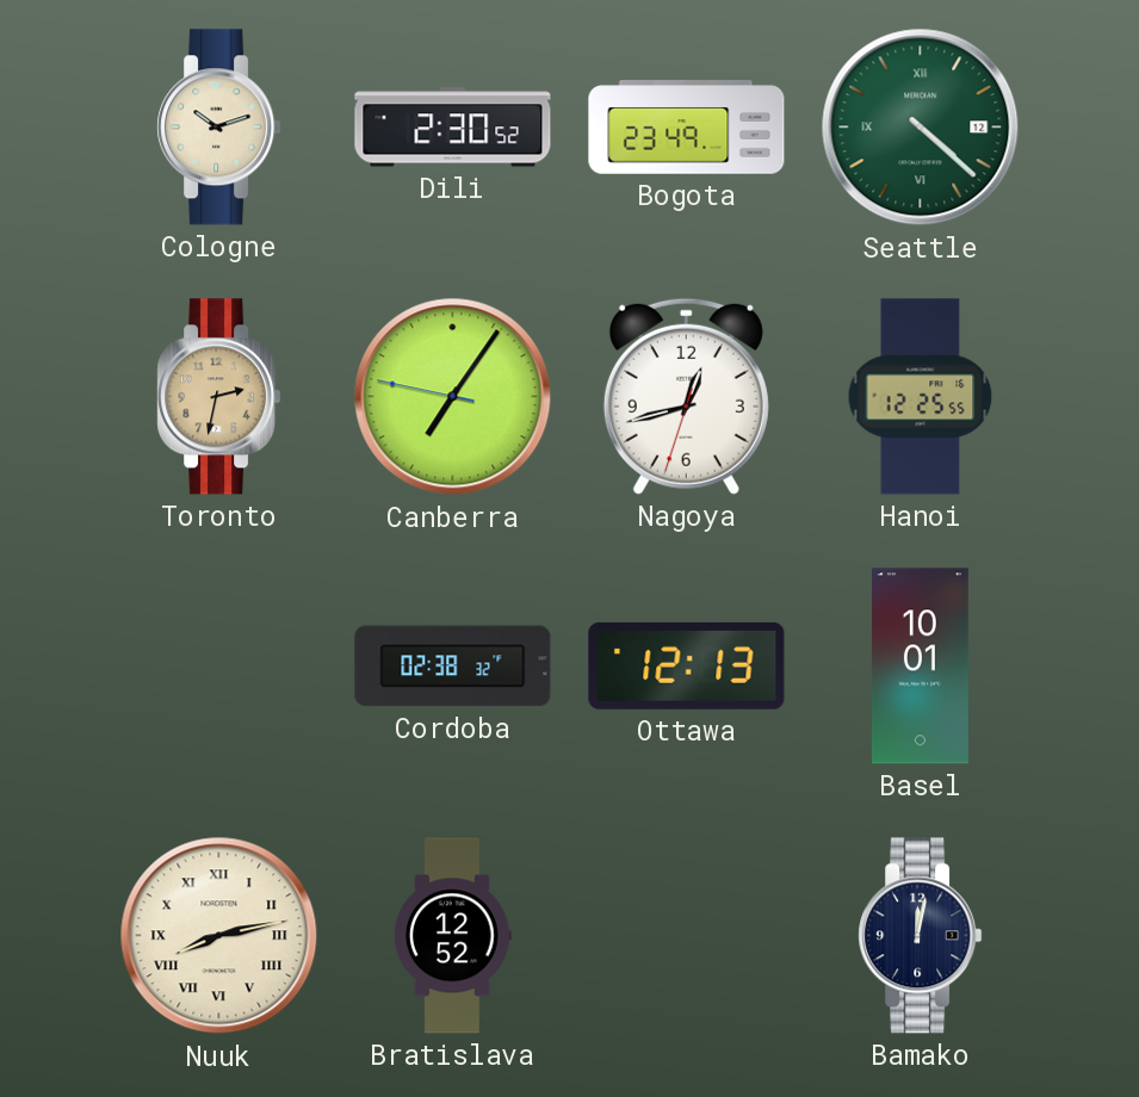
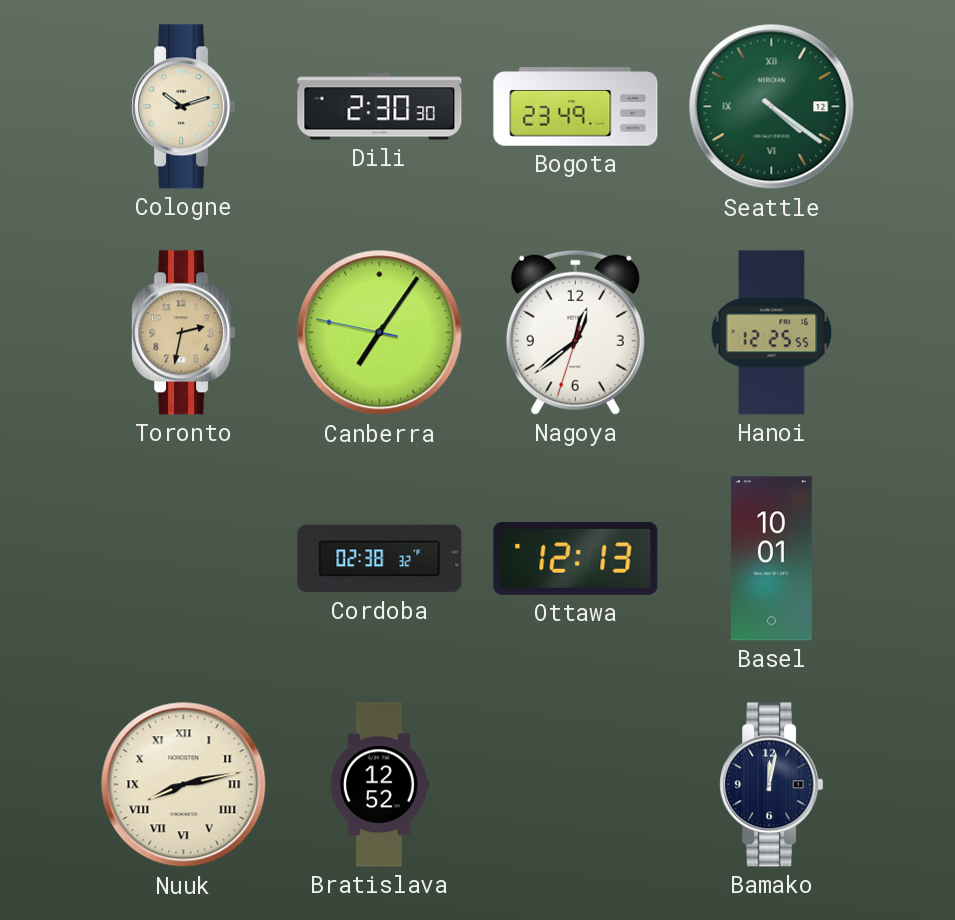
Dili: 2:30:52 -> 2:30:30
Seattle: 4:22 -> 4:21
Nagoya: 12:42 -> 12:38
